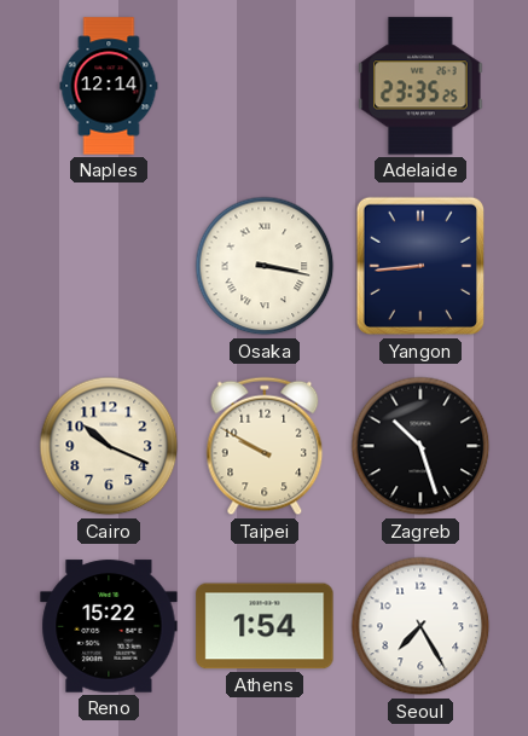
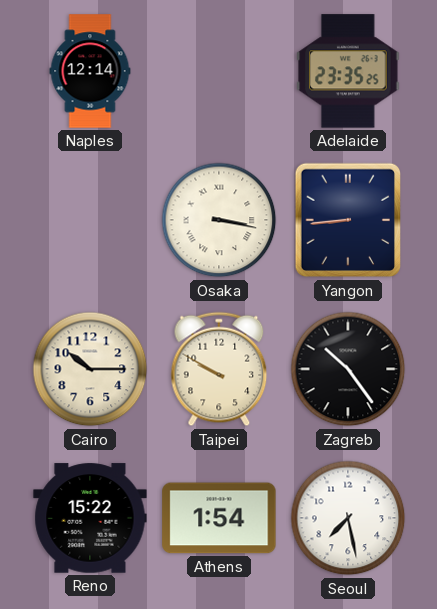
Cairo: 10:19 -> 10:15
Zagreb: 10:27 -> 10:24
Seoul: 7:25 -> 7:28
